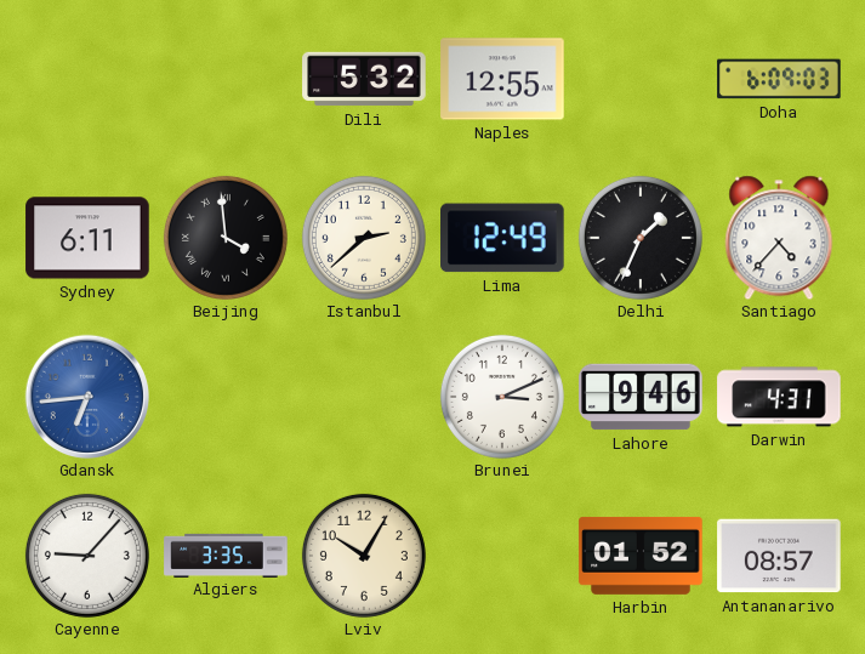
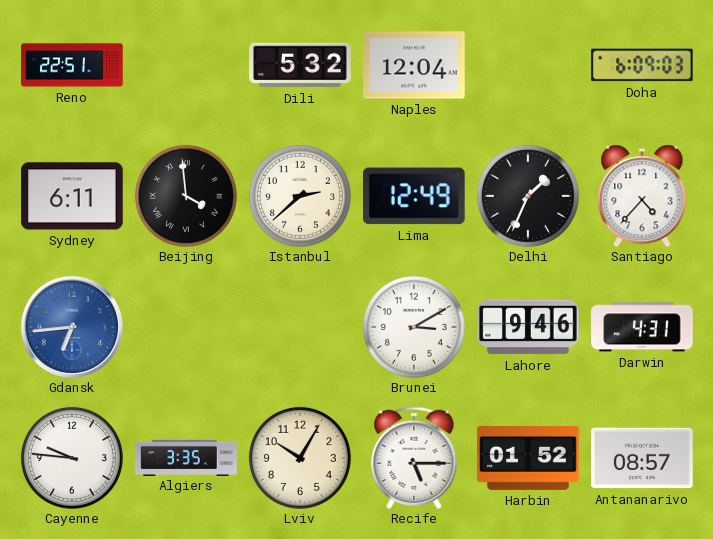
Reno: none -> 22:51
Naples: 12:55 -> 12:04
Brunei: 3:11 -> 3:10
Cayenne: 9:07 -> 9:46
Recife: none -> 5:15
